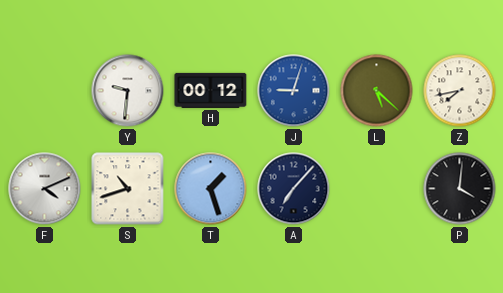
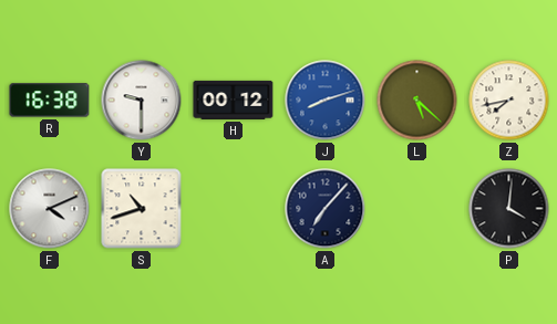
R: none -> 16:38
Y: 9:31 -> 9:30
J: 9:03 -> 8:12
T: 1:27 -> none
